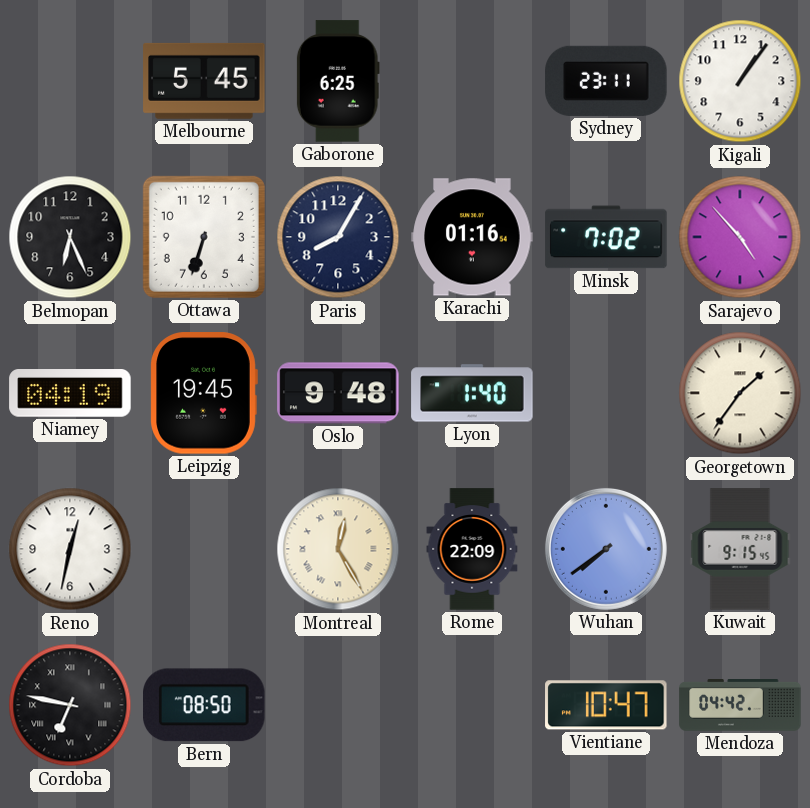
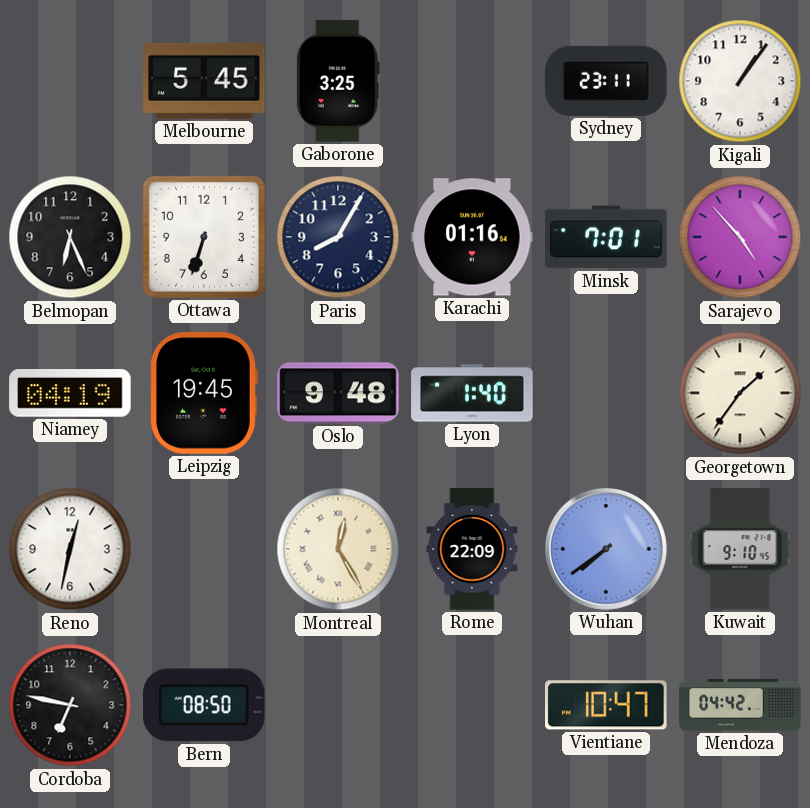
Gaborone: 6:25 -> 3:25
Minsk: 7:02 -> 7:01
Kuwait: 9:15 -> 9:10
Cordoba numerals: Roman -> Arabic
